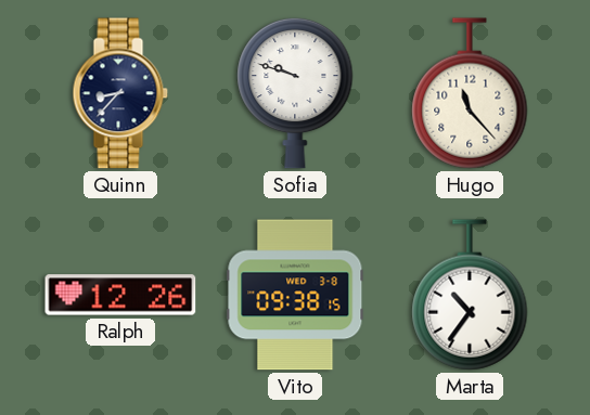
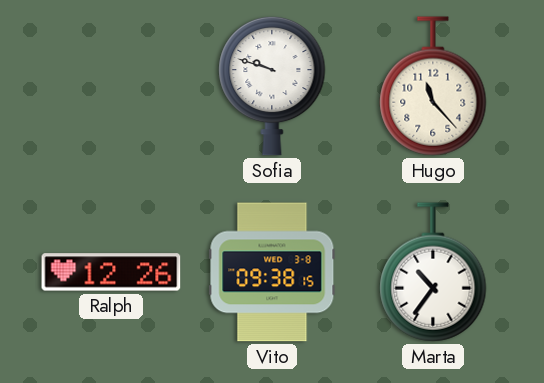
Quinn: 8:37 -> none
